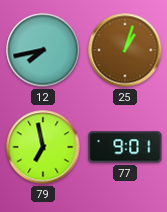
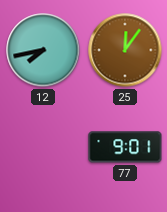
25: 1:03 -> 12:06
79: 6:58 -> none
